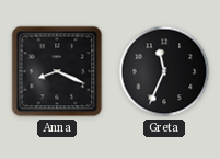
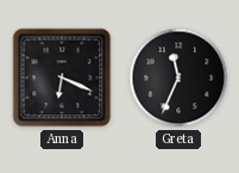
Anna: 8:19 -> 6:19
